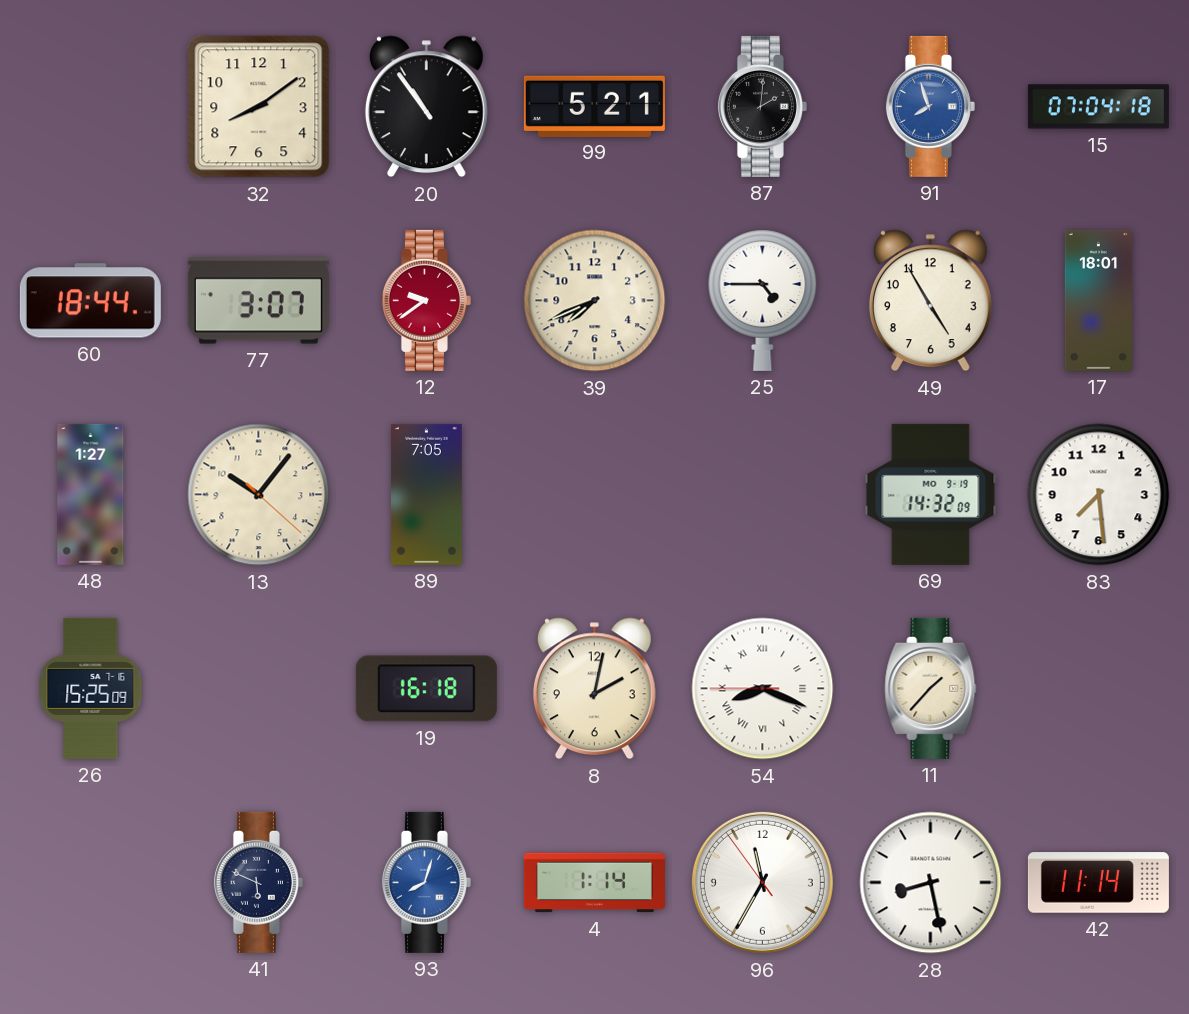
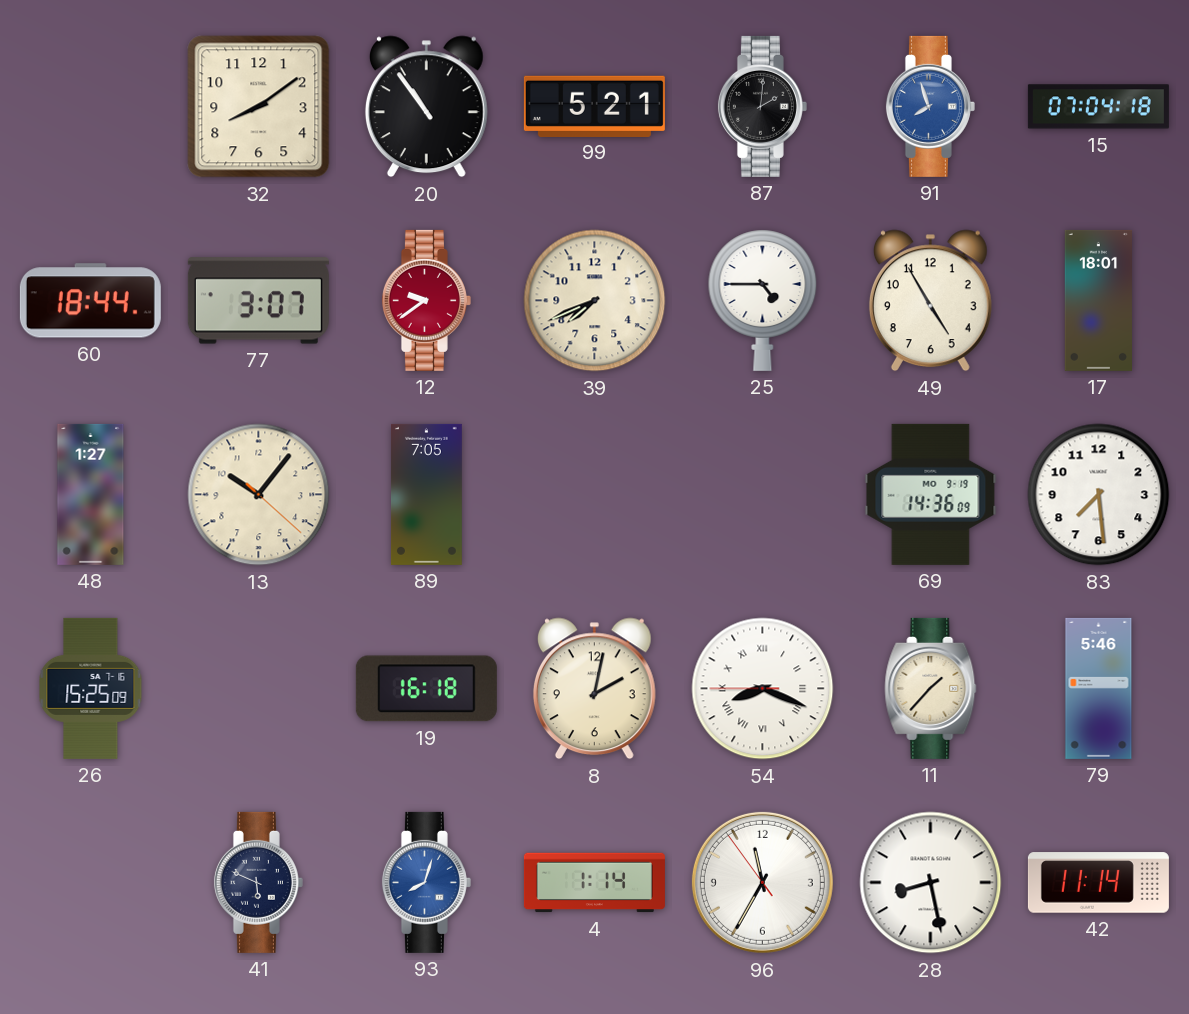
69: 14:32 -> 14:36
79: none -> 5:46
